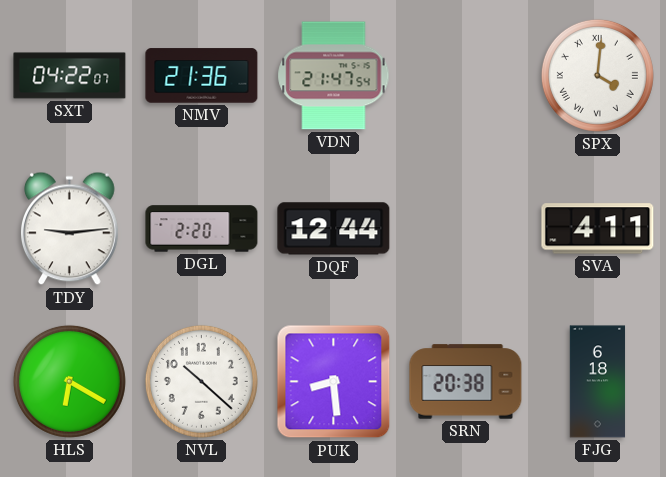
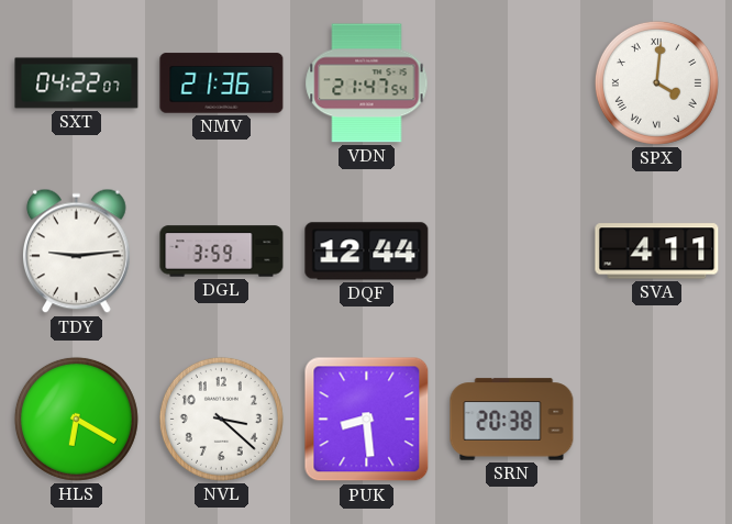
DGL: 2:20 -> 3:59
NVL: 10:22 -> 3:22
FJG: 6:18 -> none
